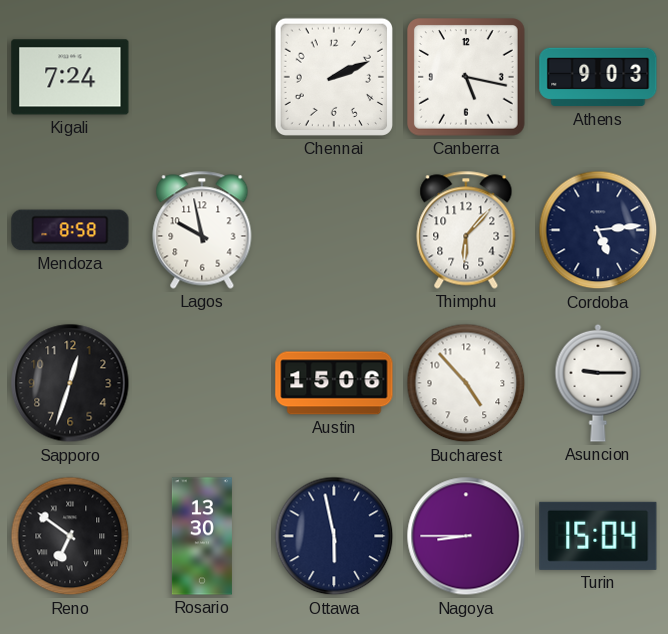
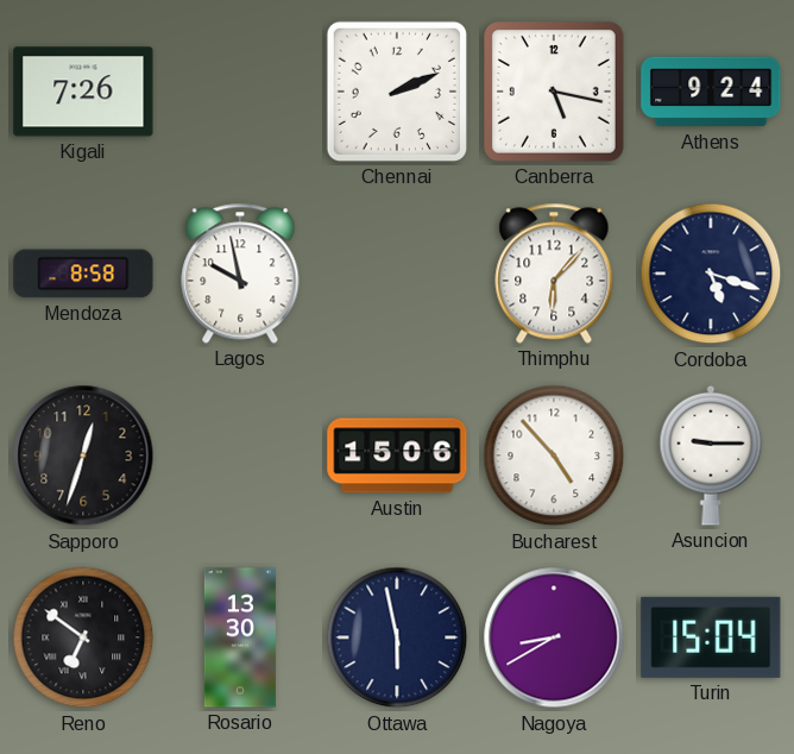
Kigali: 7:24 -> 7:26
Athens: 9:03 -> 9:24
Cordoba: 5:14 -> 5:18
Nagoya: 8:45 -> 8:40
